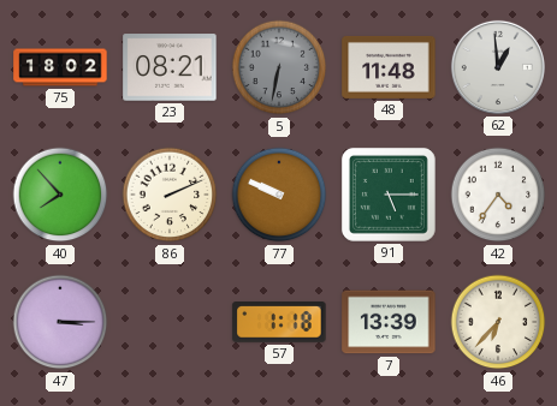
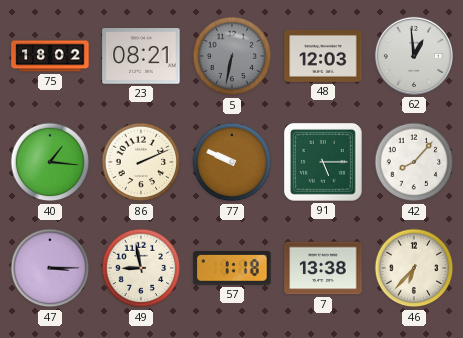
48: 11:48 -> 12:03
40: 7:53 -> 1:16
42: 4:36 -> 8:07
49: none -> 8:58
7: 13:39 -> 13:38
